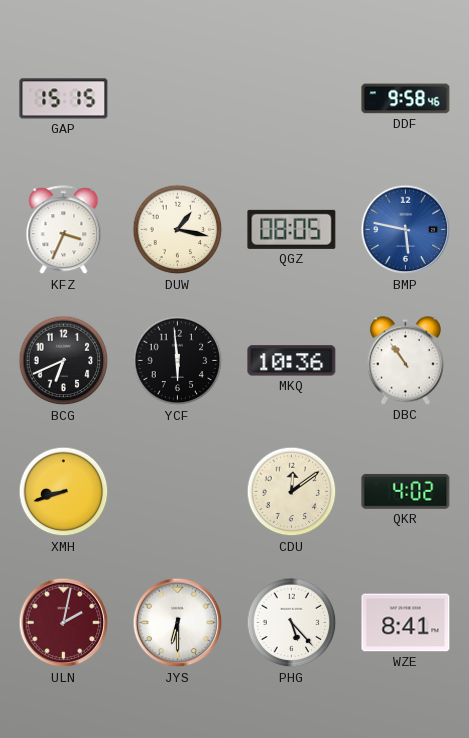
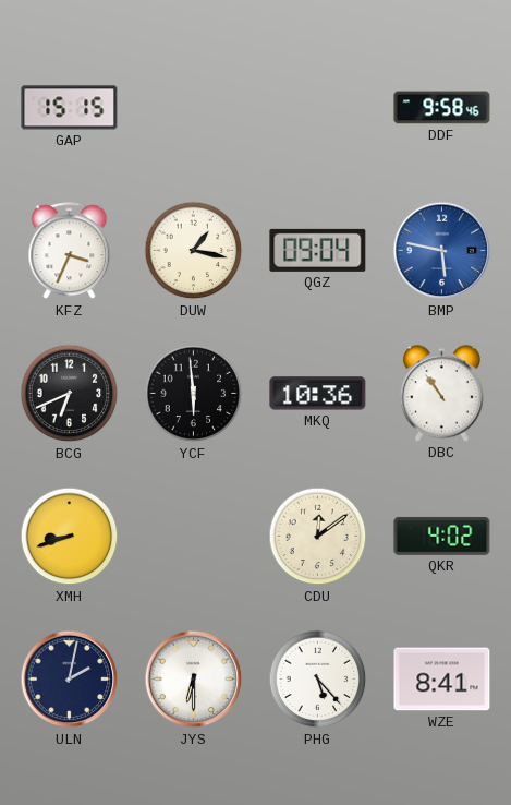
QGZ: 08:05 -> 09:04
ULN dial: burgundy -> navy
